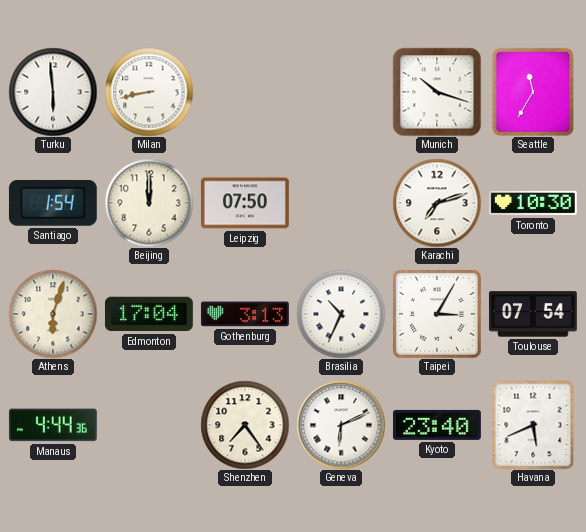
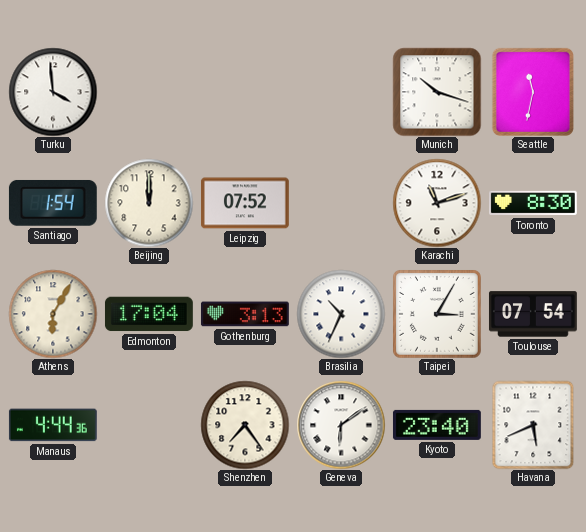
Turku: 5:59 -> 3:59
Milan: 8:43 -> none
Seattle: 11:35 -> 11:32
Leipzig: 07:50 -> 07:52
Karachi: 7:12 -> 11:12
Toronto: 10:30 -> 8:30
Athens: 6:03 -> 6:05
Geneva: 6:11 -> 6:09
